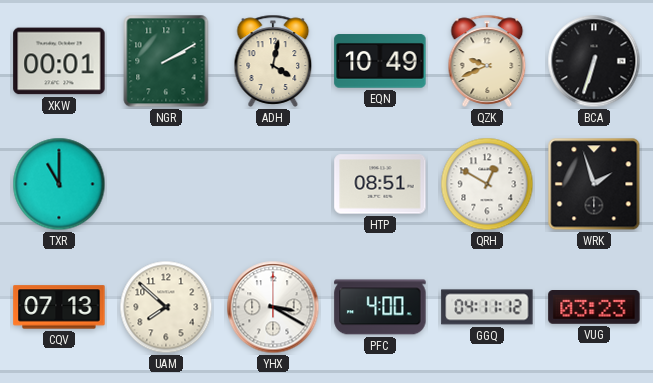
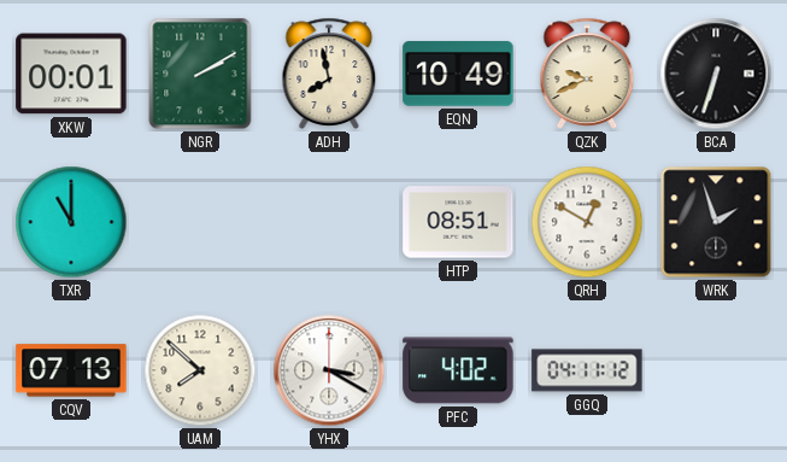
ADH: 4:02 -> 7:58
PFC: 4:00 -> 4:02
VUG: 03:23 -> none
